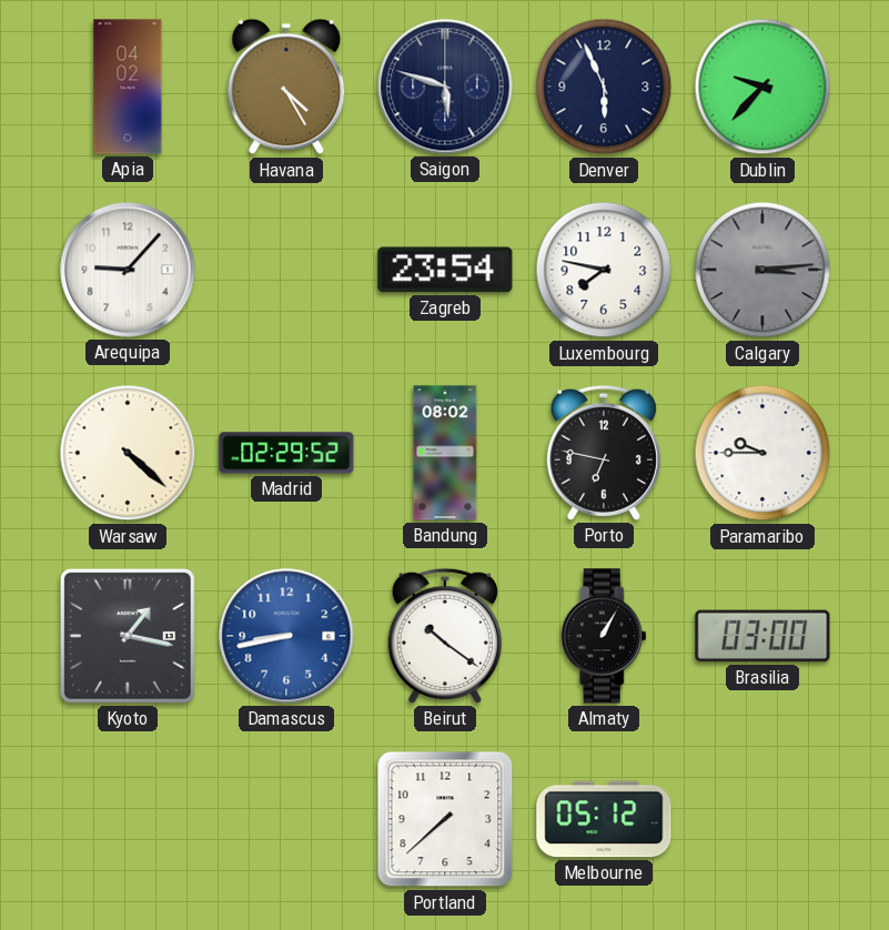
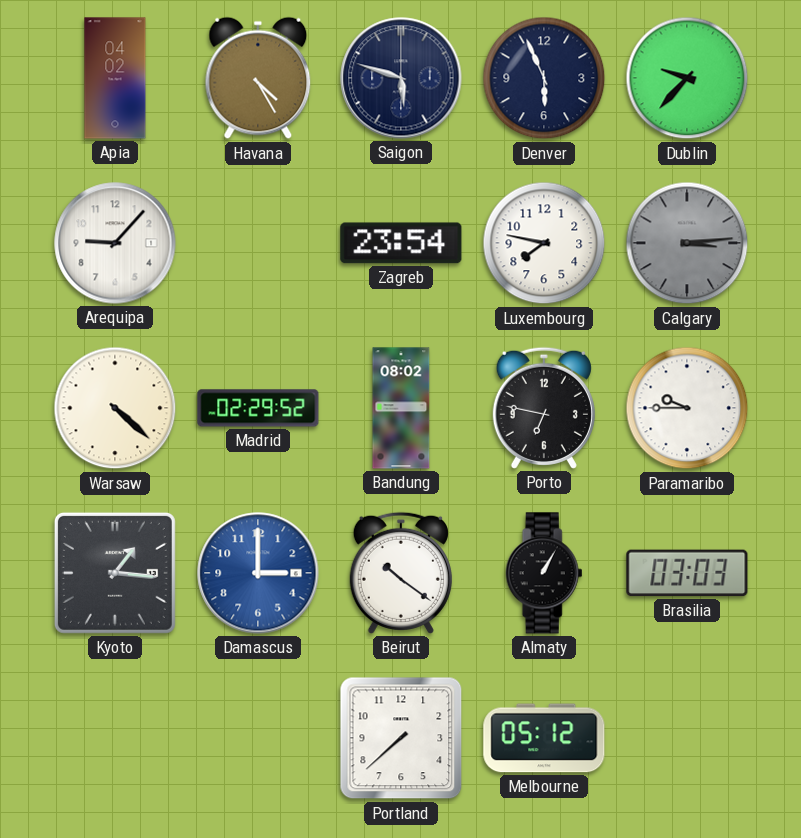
Kyoto: 1:17 -> 1:16
Damascus: 8:43 -> 3:00
Brasilia: 03:00 -> 03:03
